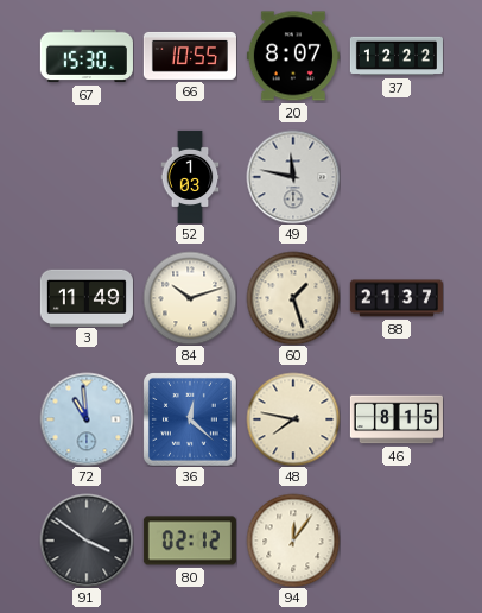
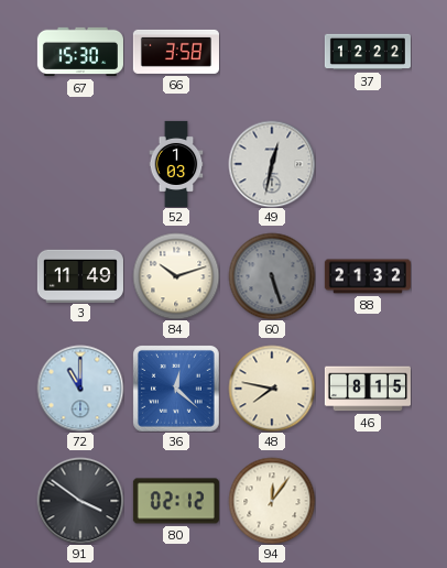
66: 10:55 -> 3:58
20: 8:07 -> none
49: 11:47 -> 12:32
60: 1:27 -> 5:27
60 dial: cream -> grey
88: 21:37 -> 21:32
72: 10:59 -> 11:00
